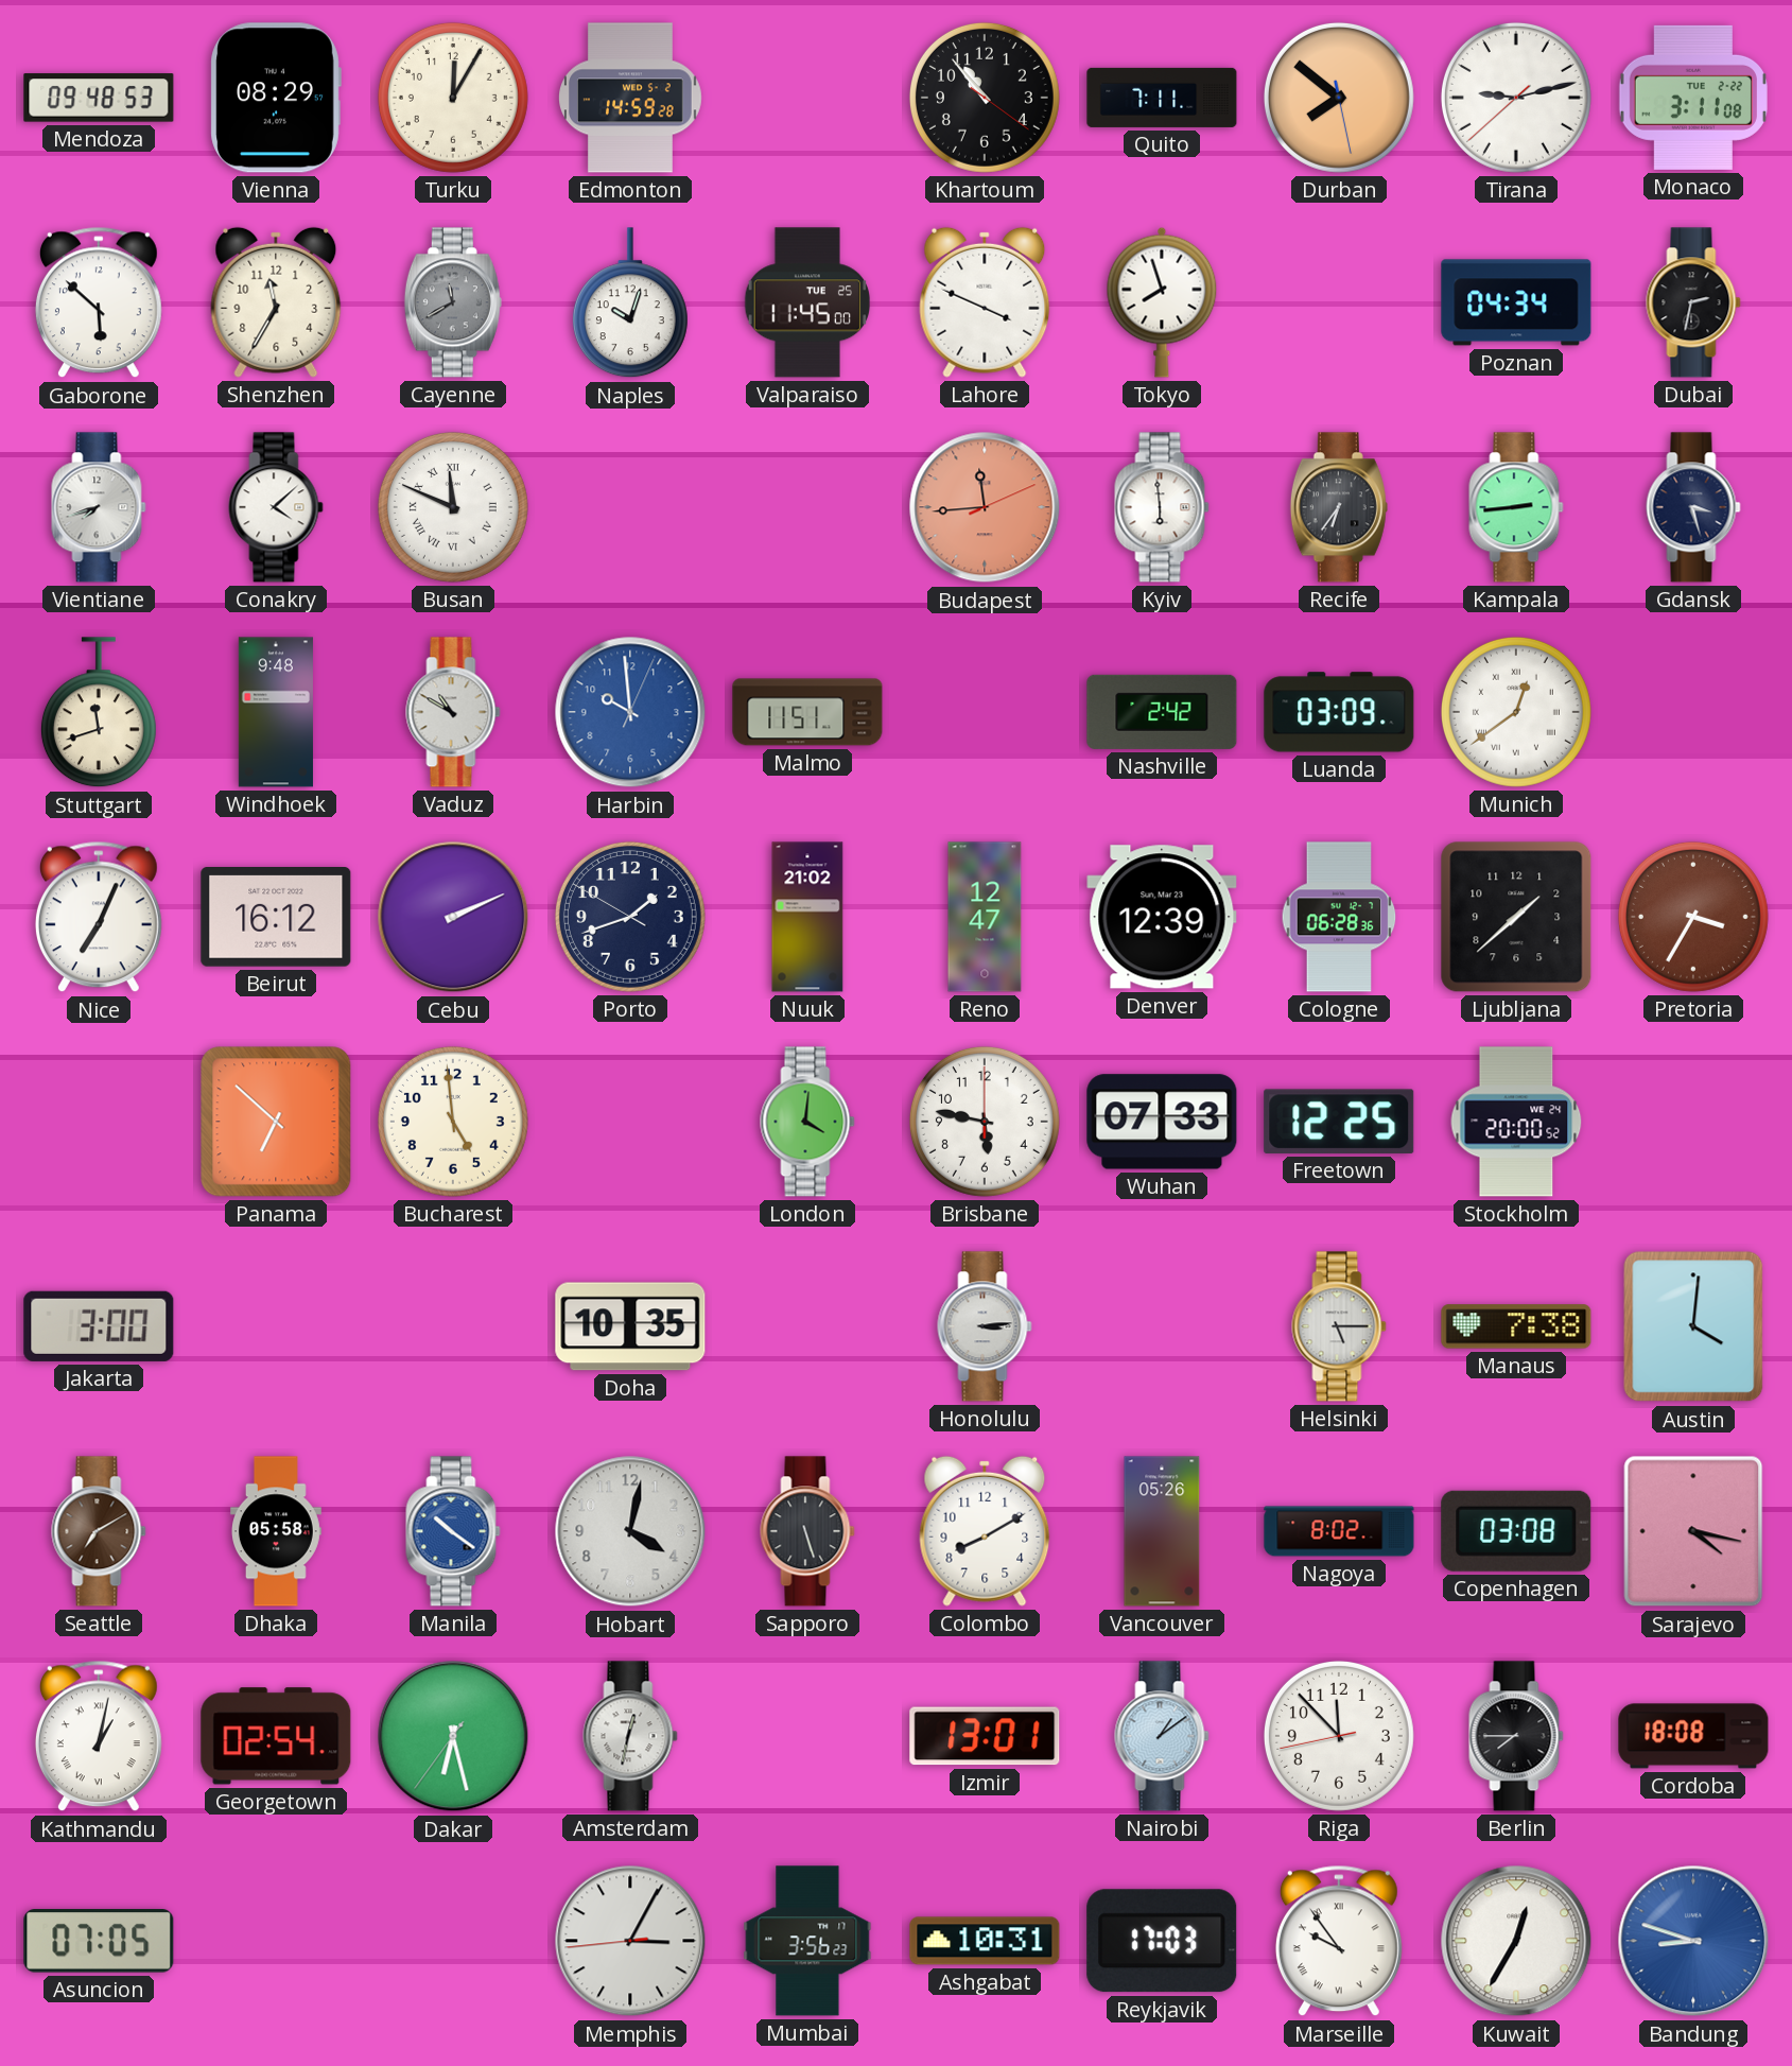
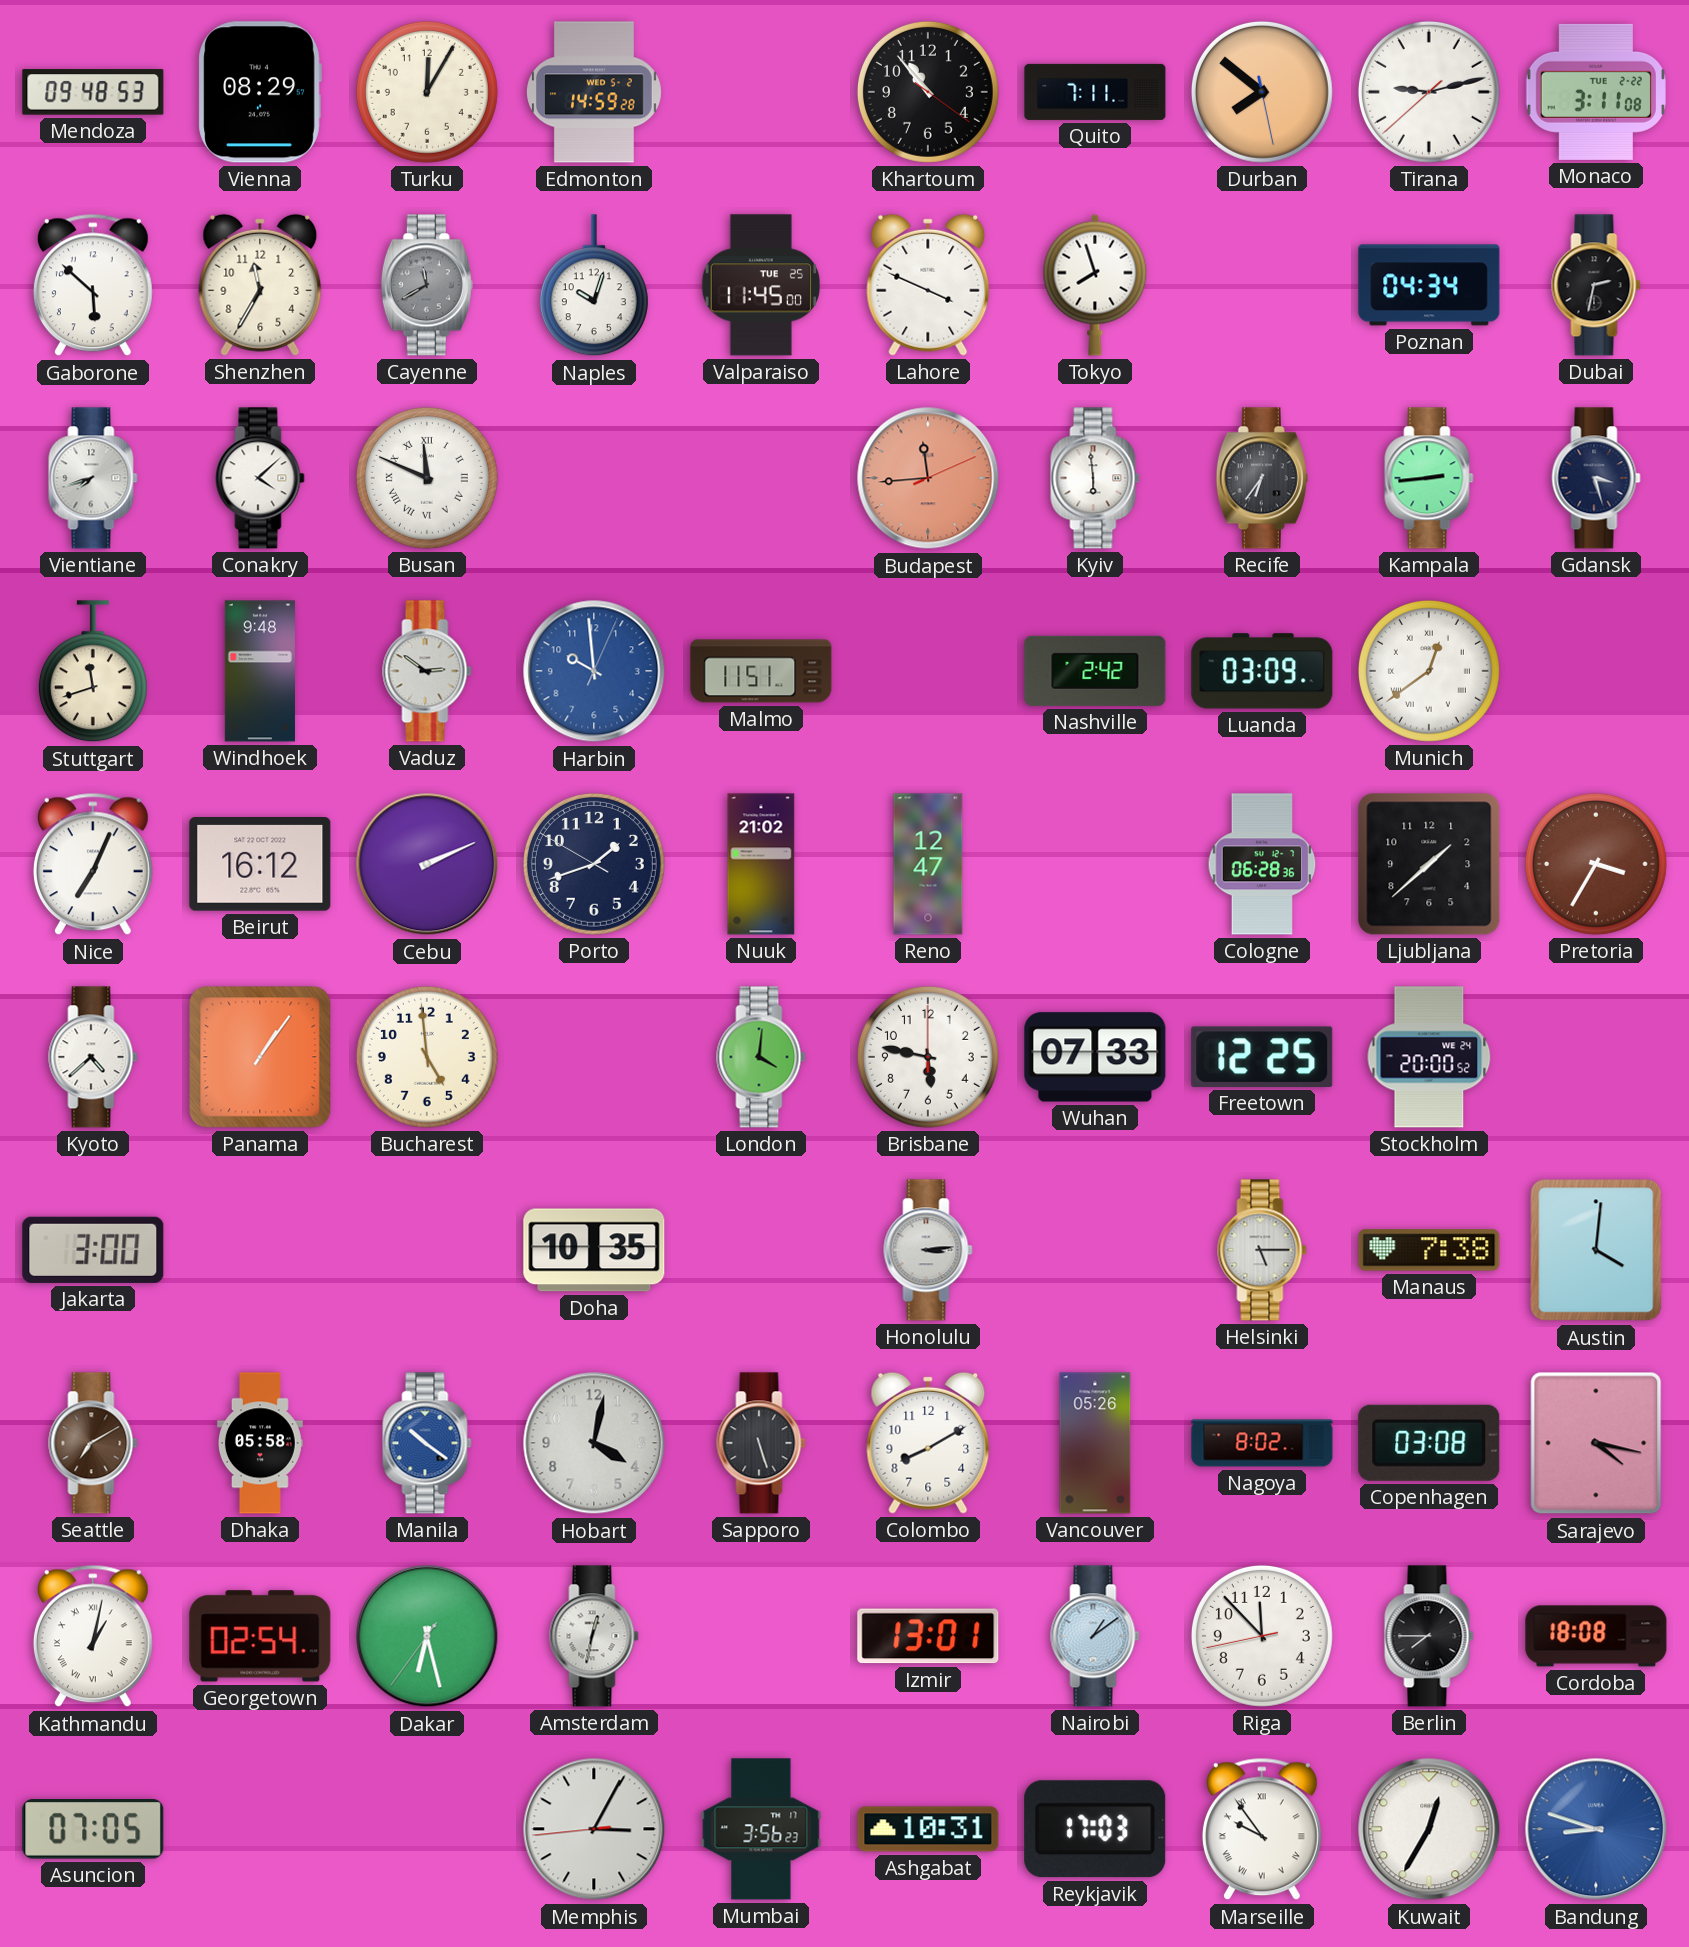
Vaduz: 10:50 -> 2:51
Denver: 12:39 -> none
Kyoto: none -> 4:38
Panama: 6:52 -> 1:06
